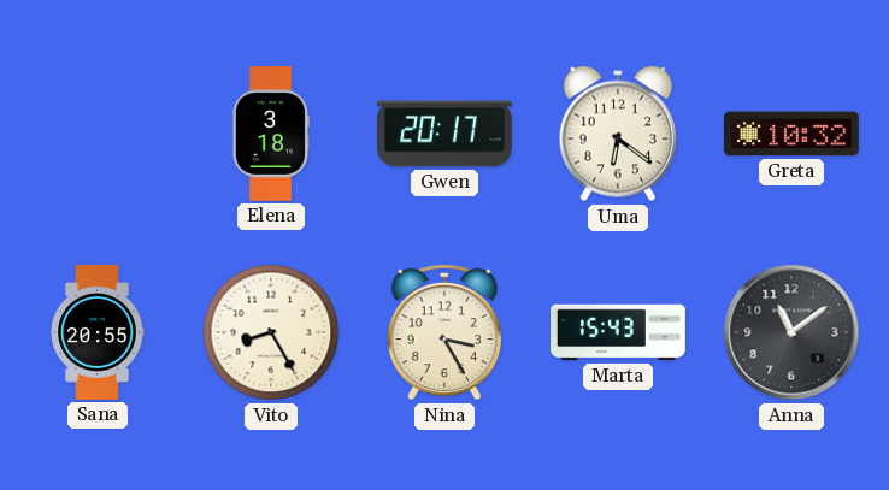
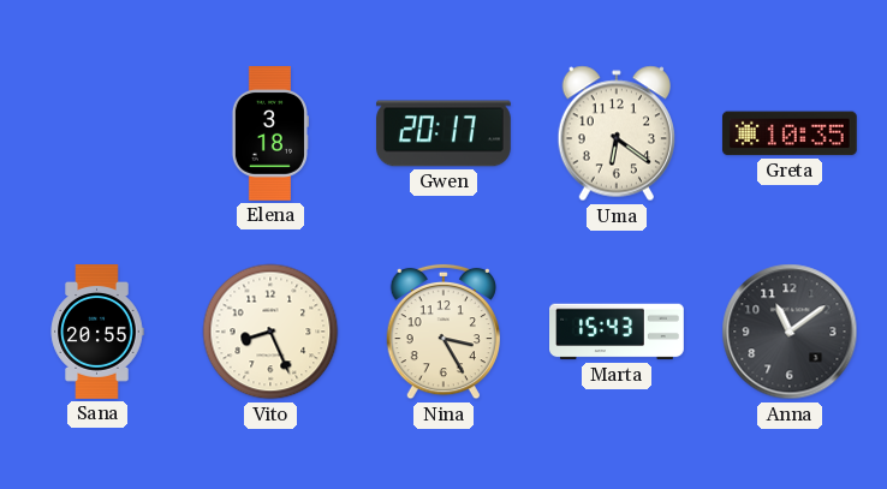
Greta: 10:32 -> 10:35
Vito: 8:25 -> 8:26
